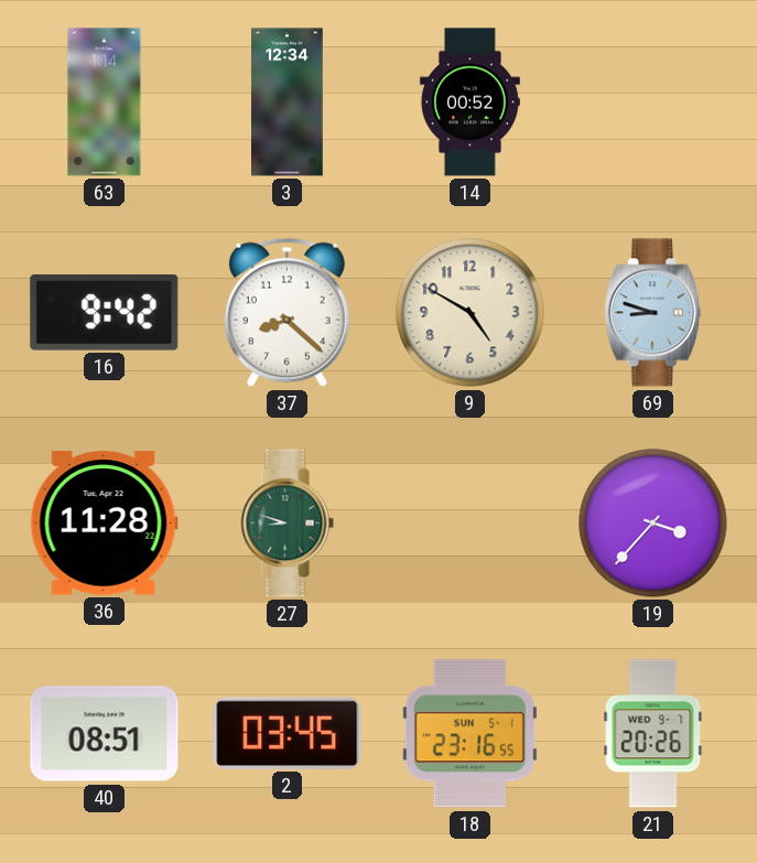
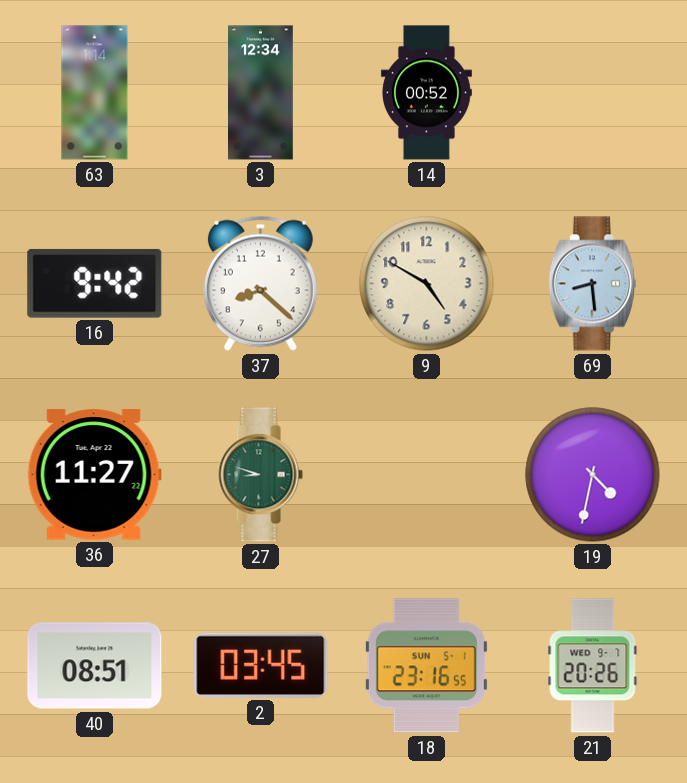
69: 8:48 -> 8:29
36: 11:28 -> 11:27
19: 3:37 -> 4:32
